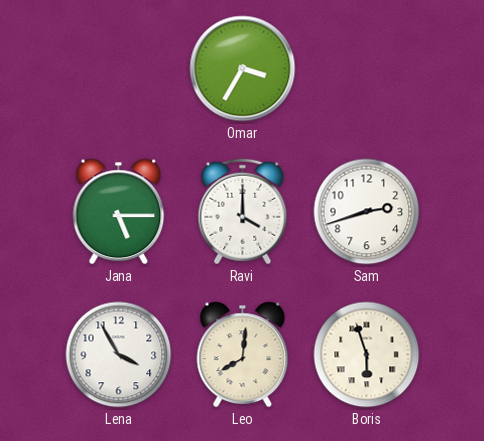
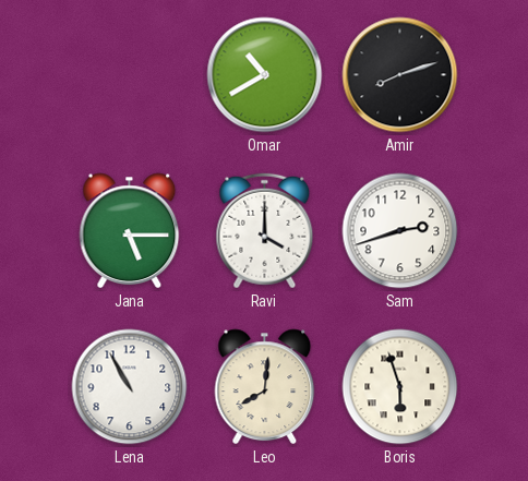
Omar: 3:35 -> 10:40
Amir: none -> 8:12
Lena: 3:55 -> 10:55
